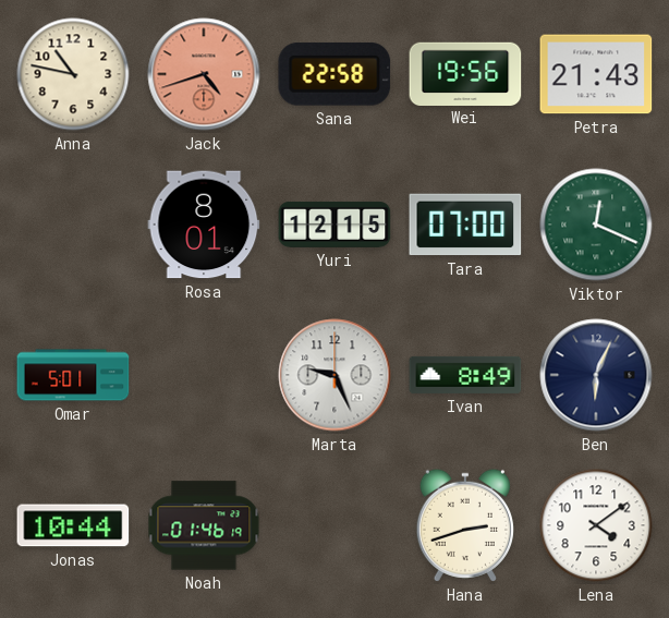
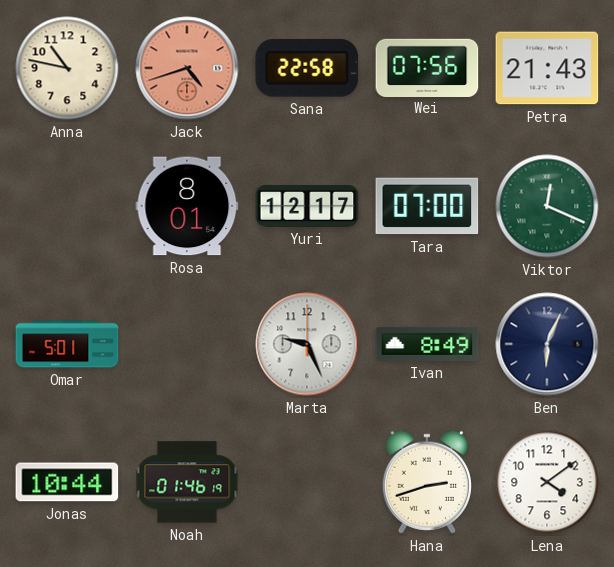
Wei: 19:56 -> 07:56
Yuri: 12:15 -> 12:17
